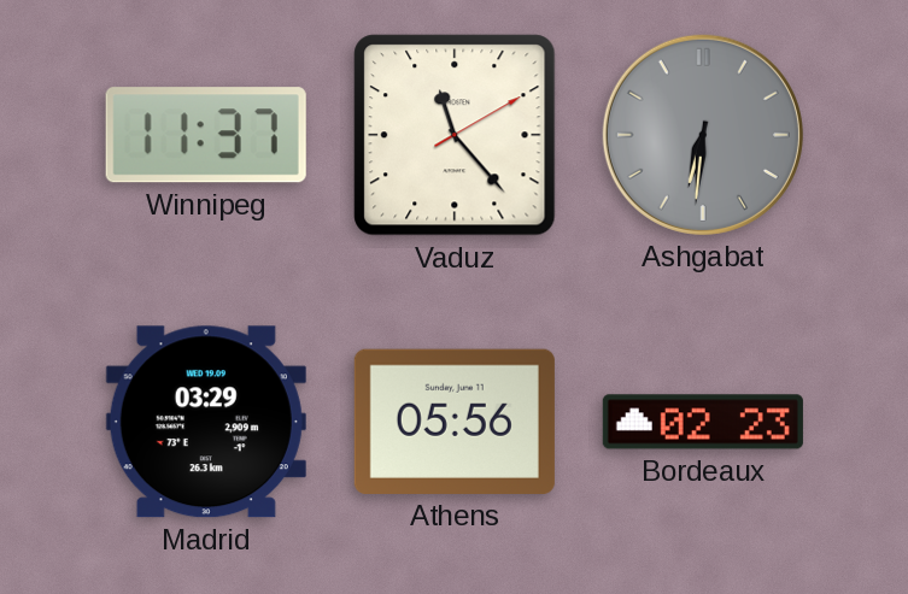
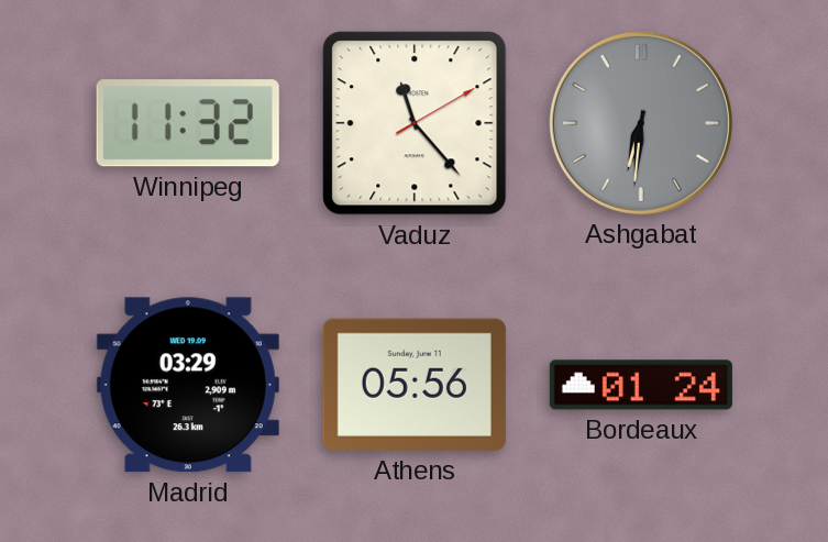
Winnipeg: 11:37 -> 11:32
Bordeaux: 02:23 -> 01:24
